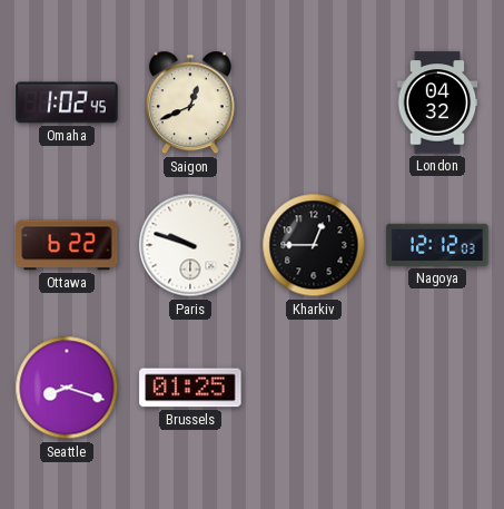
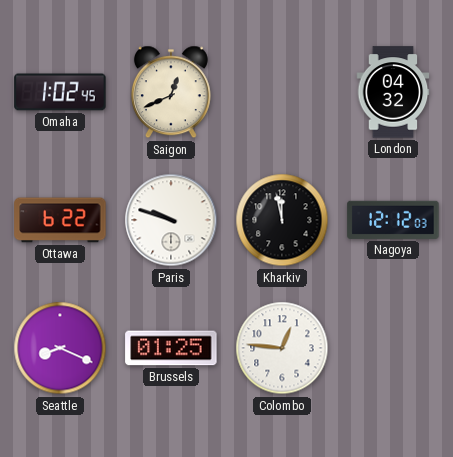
Kharkiv: 12:45 -> 11:58
Seattle: 8:18 -> 8:19
Colombo: none -> 12:46
